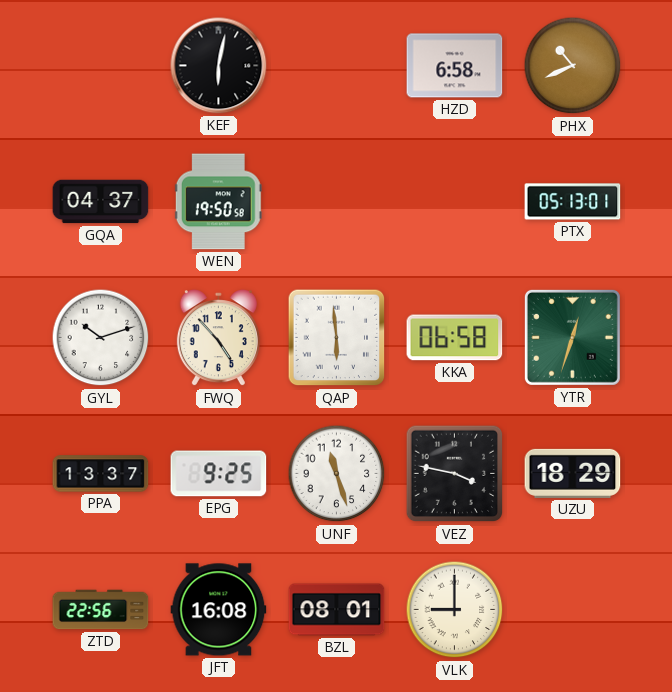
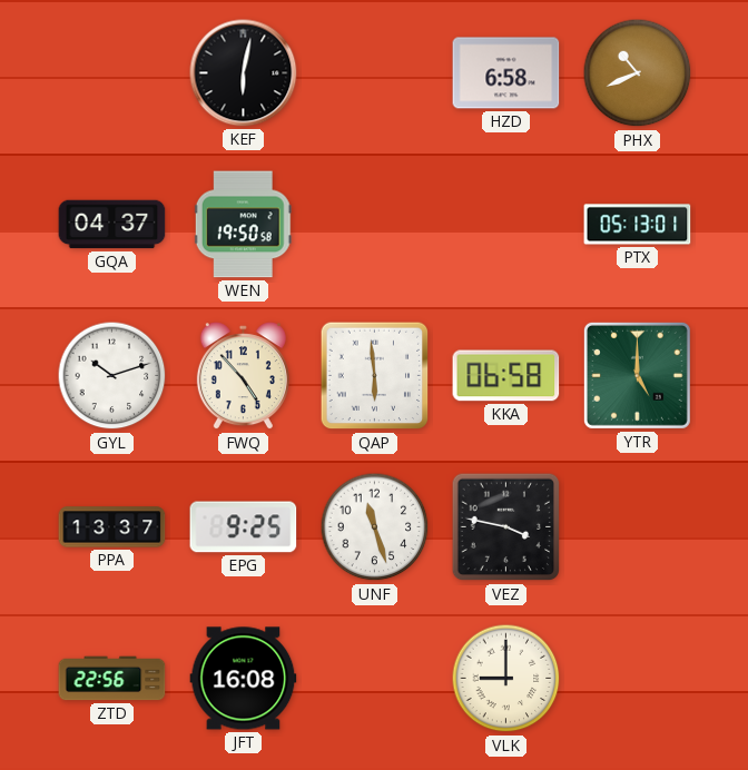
YTR: 12:33 -> 5:00
UZU: 18:29 -> none
BZL: 08:01 -> none
